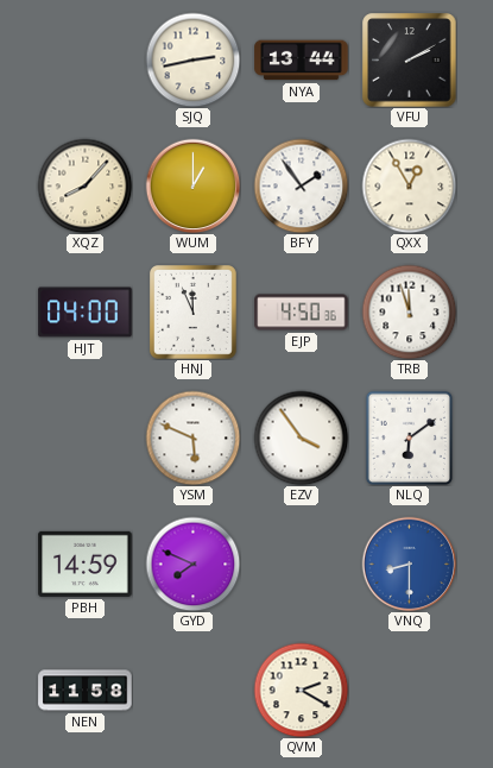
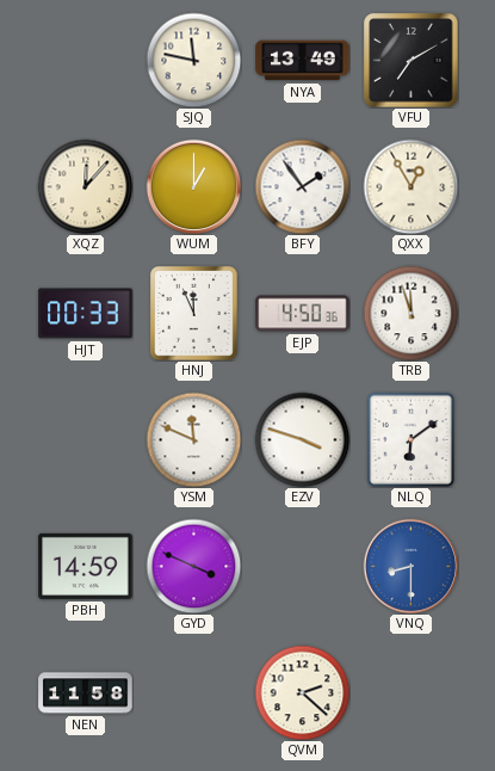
SJQ: 2:43 -> 11:47
NYA: 13:44 -> 13:49
VFU: 2:10 -> 7:10
XQZ: 8:07 -> 12:07
HJT: 04:00 -> 00:33
YSM: 5:49 -> 11:49
EZV: 3:54 -> 3:48
GYD: 7:49 -> 3:49
QVM: 2:20 -> 2:22
